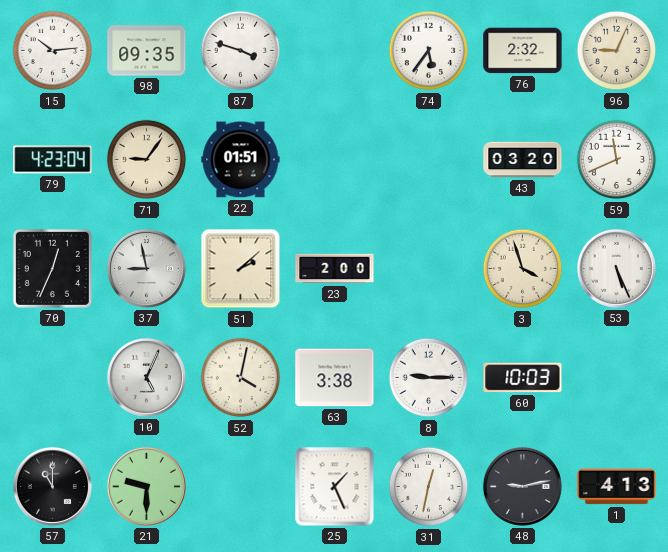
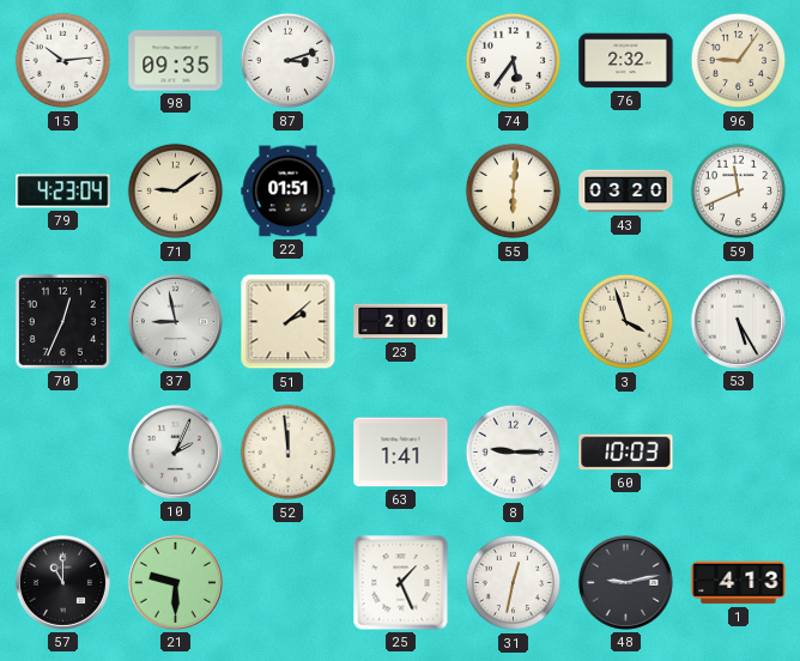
87: 3:48 -> 3:12
96: 9:04 -> 9:06
71: 9:06 -> 9:09
55: none -> 6:01
53: 5:26 -> 5:25
10: 5:04 -> 2:04
52: 4:02 -> 11:59
63: 3:38 -> 1:41
